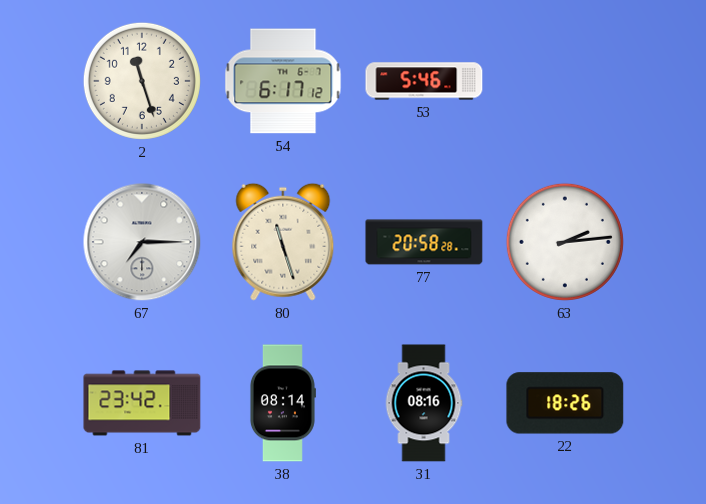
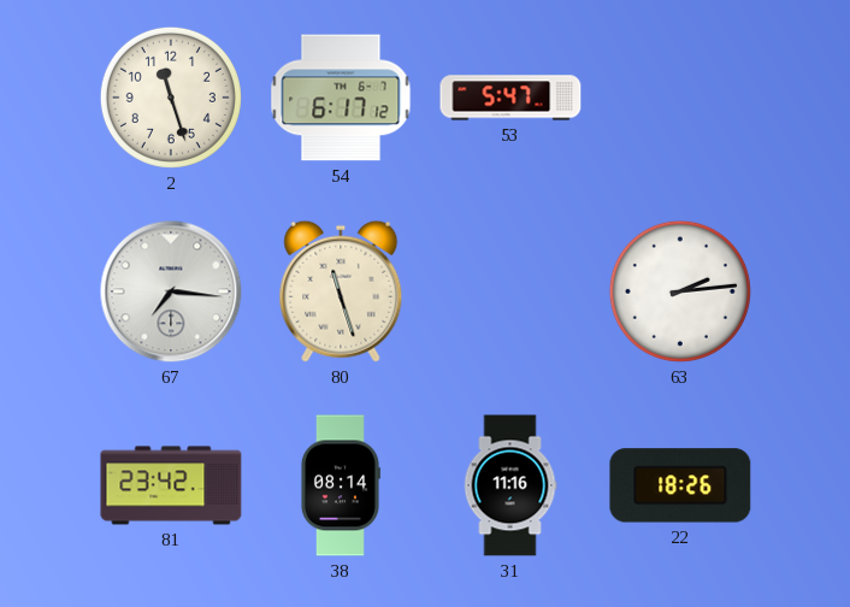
53: 5:46 -> 5:47
67: 7:15 -> 7:16
77: 20:58 -> none
31: 08:16 -> 11:16
